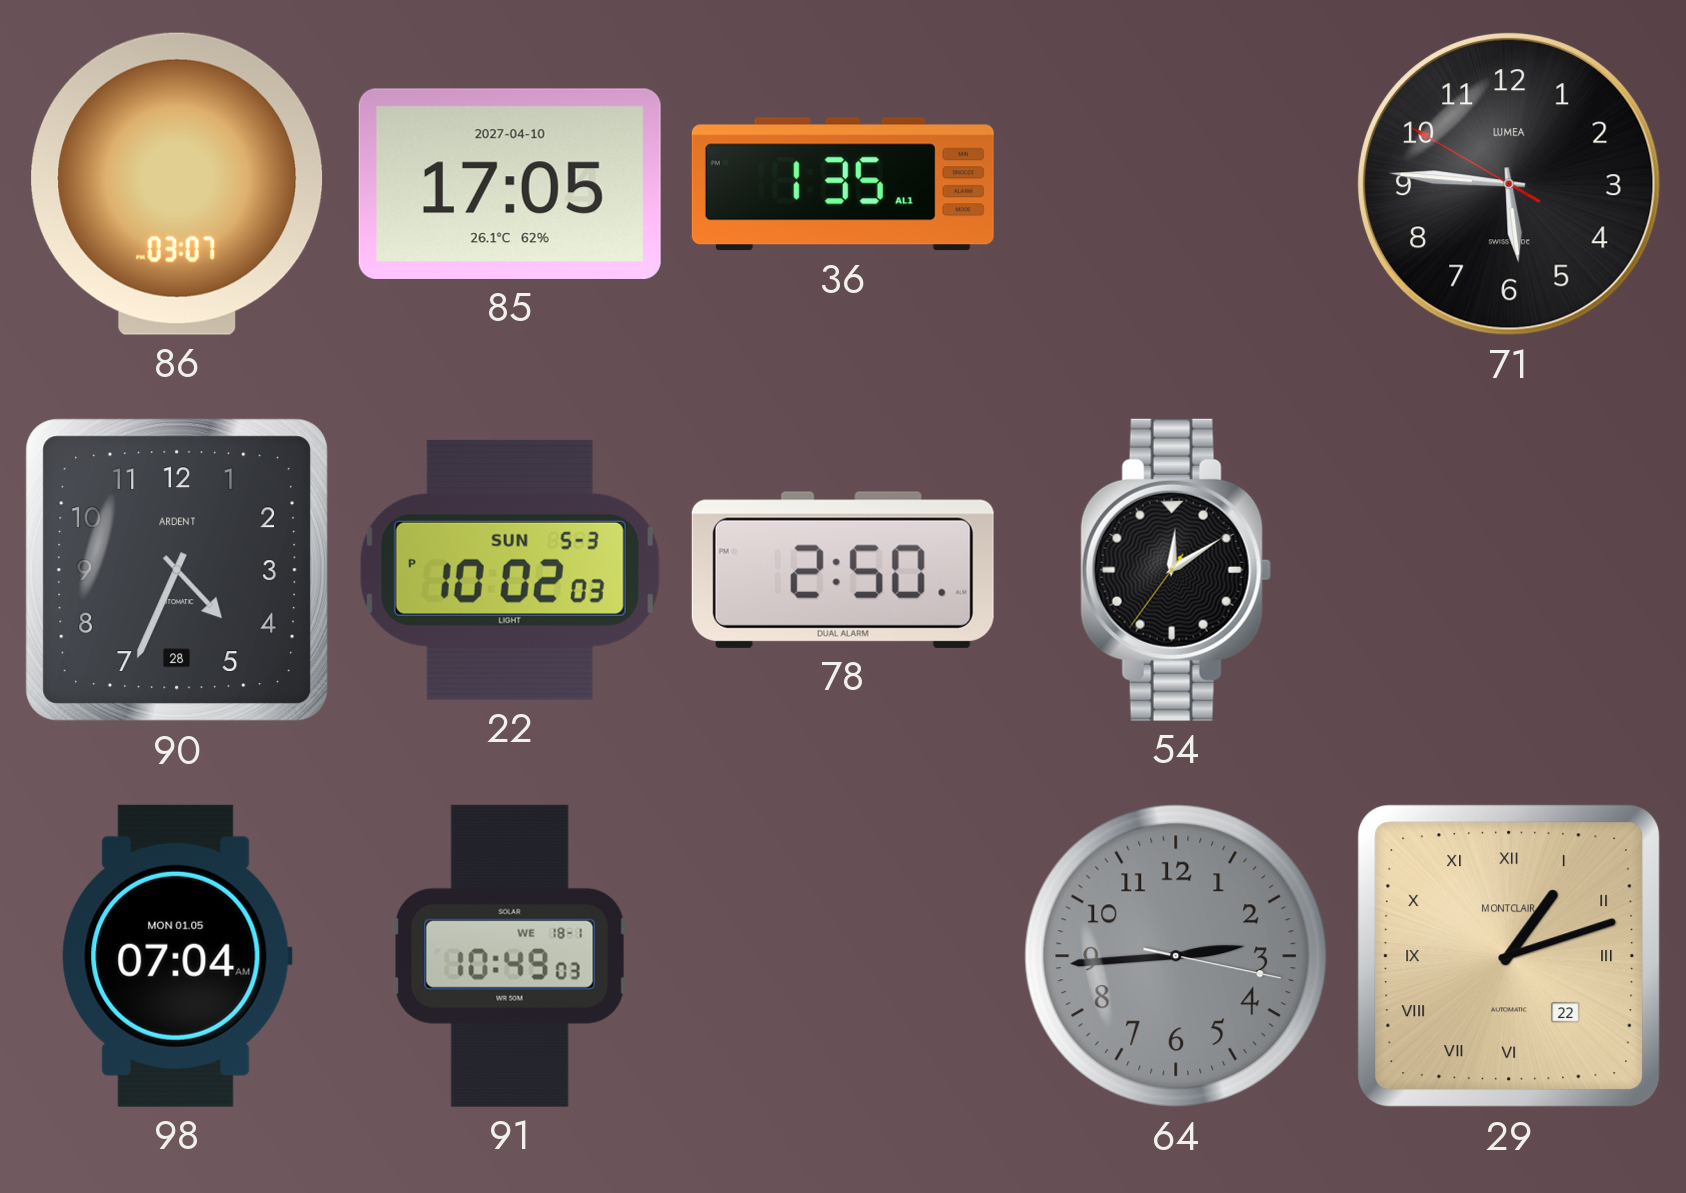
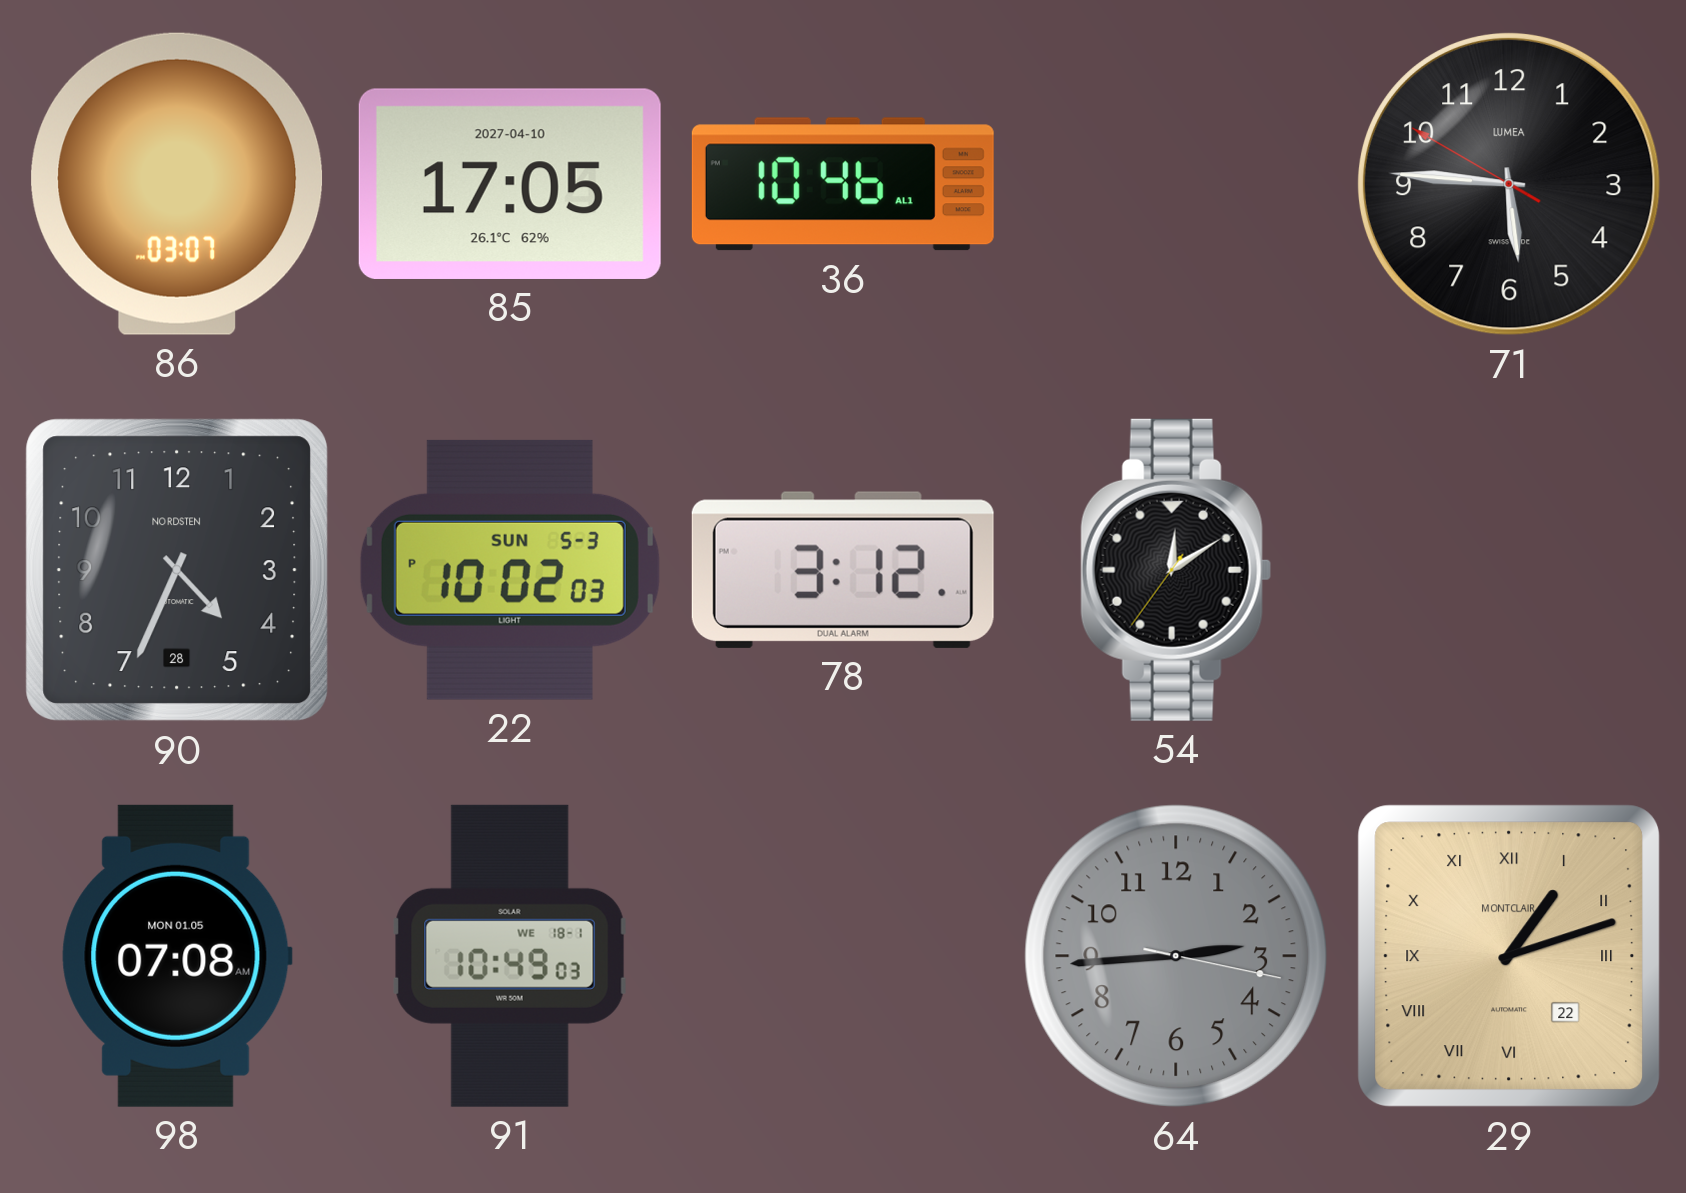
36: 1:35 -> 10:46
90 brand: ARDENT -> NORDSTEN
78: 2:50 -> 3:12
98: 07:04 -> 07:08
